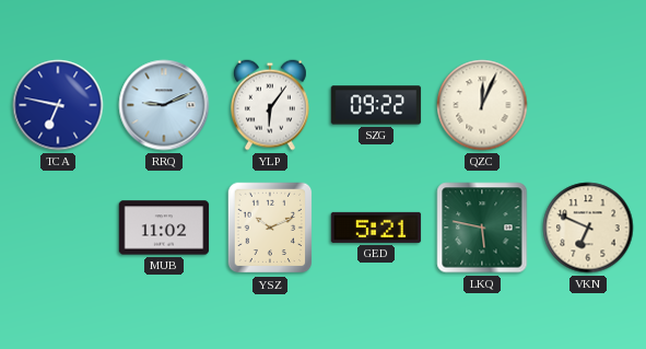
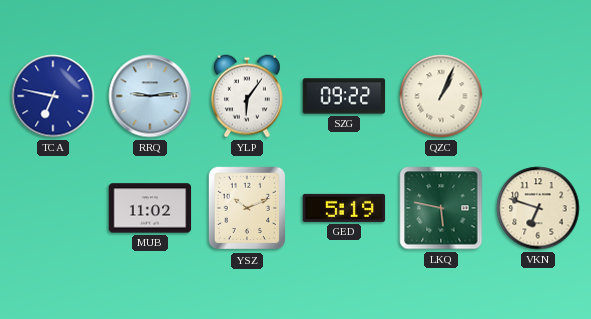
RRQ: 9:11 -> 9:14
QZC: 12:04 -> 1:04
GED: 5:21 -> 5:19
VKN: 6:49 -> 6:48
